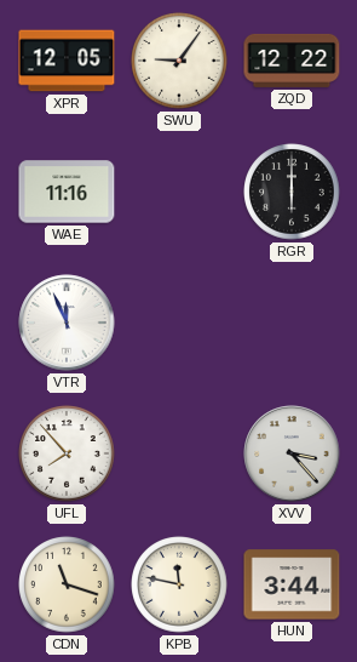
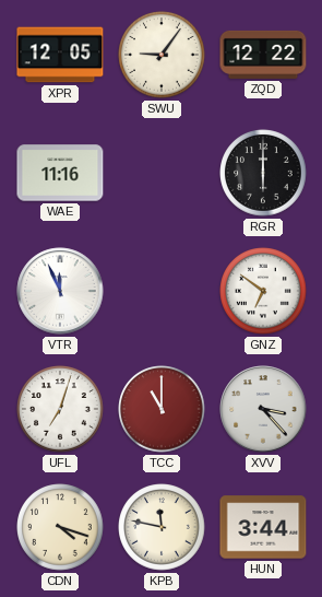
GNZ: none -> 6:51
UFL: 7:53 -> 7:03
TCC: none -> 11:00
CDN: 11:18 -> 4:18
